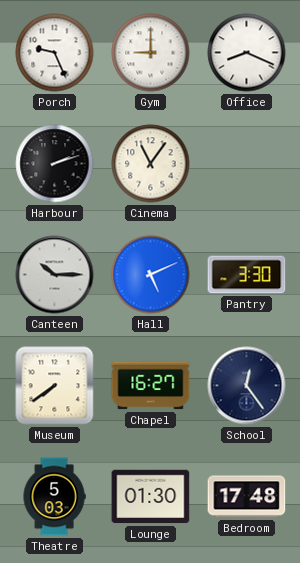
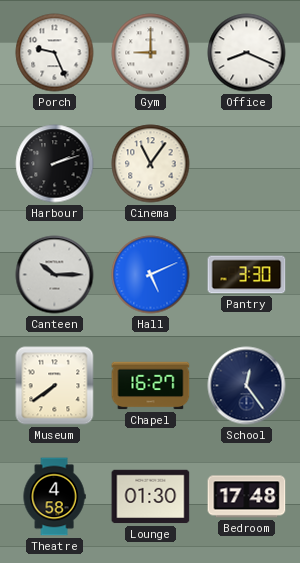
Theatre: 5:03 -> 4:58
